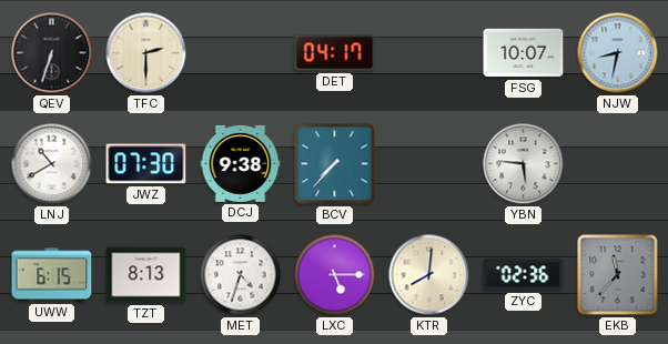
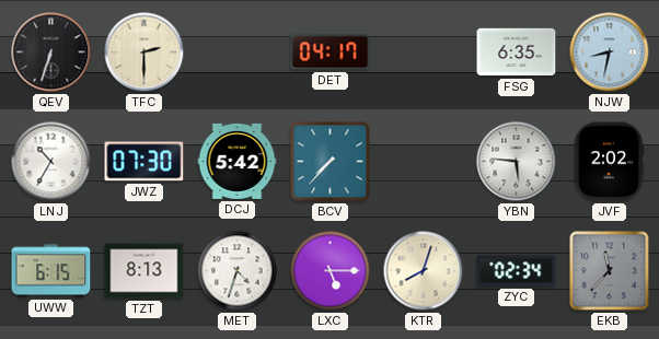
FSG: 10:07 -> 6:35
LNJ: 10:40 -> 10:35
DCJ: 9:38 -> 5:42
JVF: none -> 2:02
KTR: 8:01 -> 8:03
ZYC: 02:36 -> 02:34
